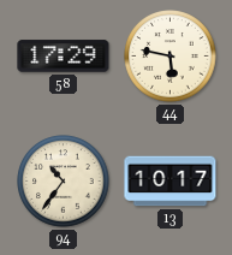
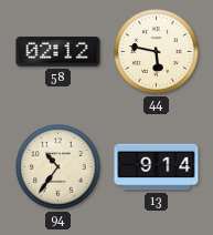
58: 17:29 -> 02:12
13: 10:17 -> 9:14
